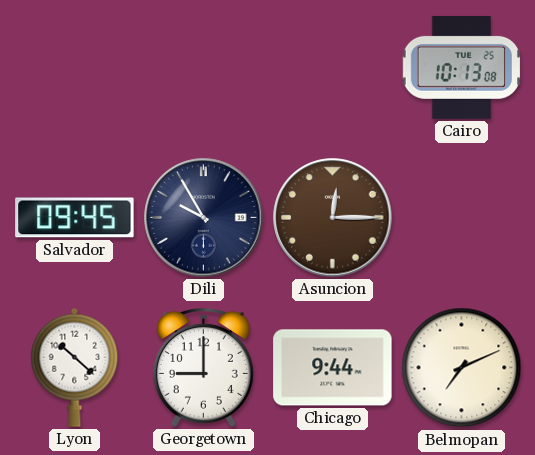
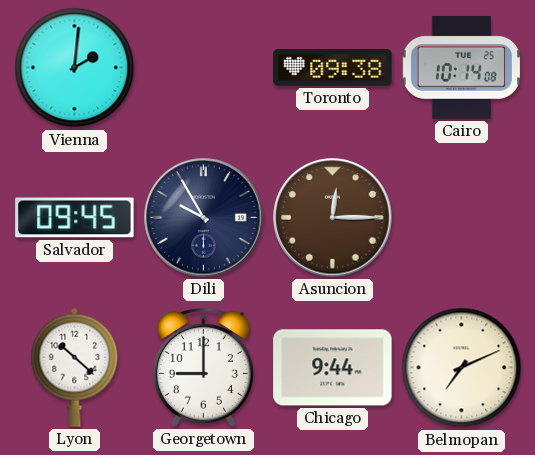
Vienna: none -> 2:01
Toronto: none -> 09:38
Cairo: 10:13 -> 10:14
